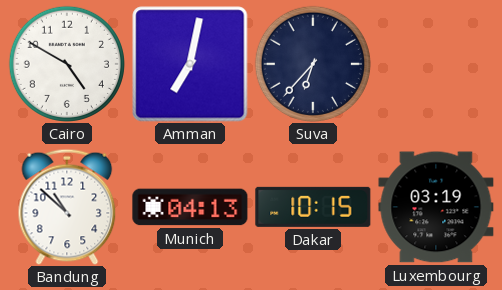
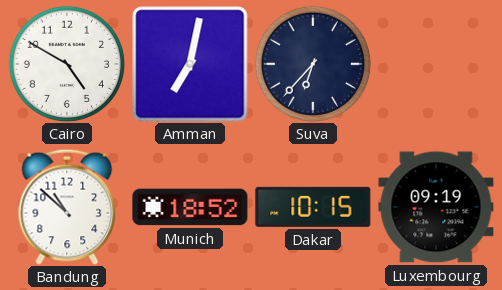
Munich: 04:13 -> 18:52
Luxembourg: 03:19 -> 09:19
